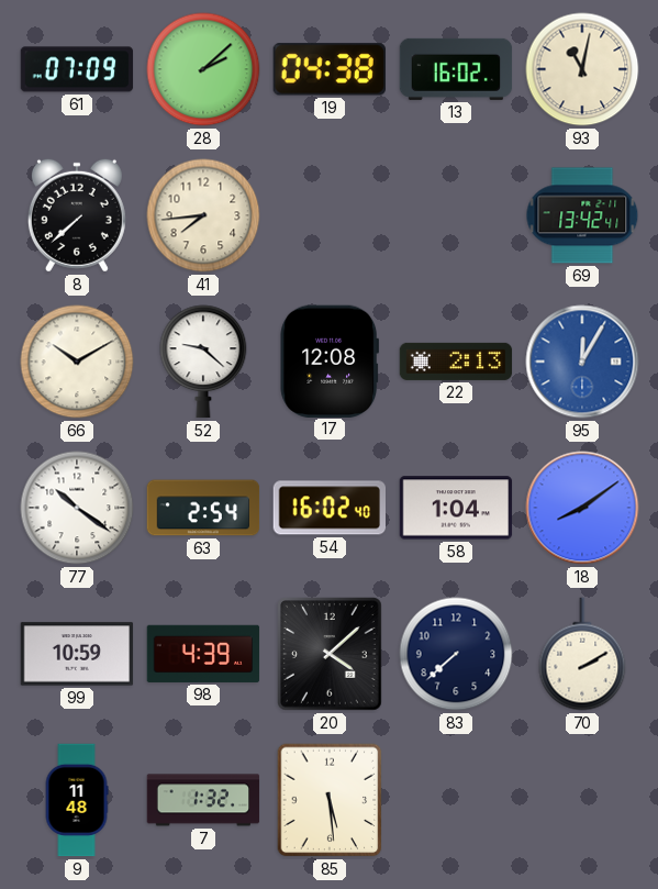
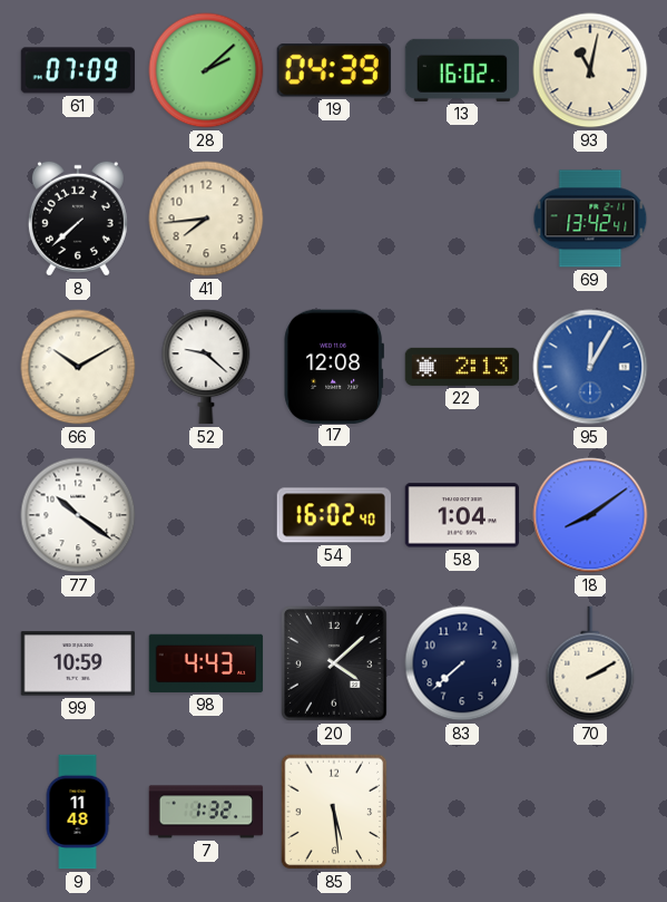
19: 04:38 -> 04:39
63: 2:54 -> none
98: 4:39 -> 4:43
